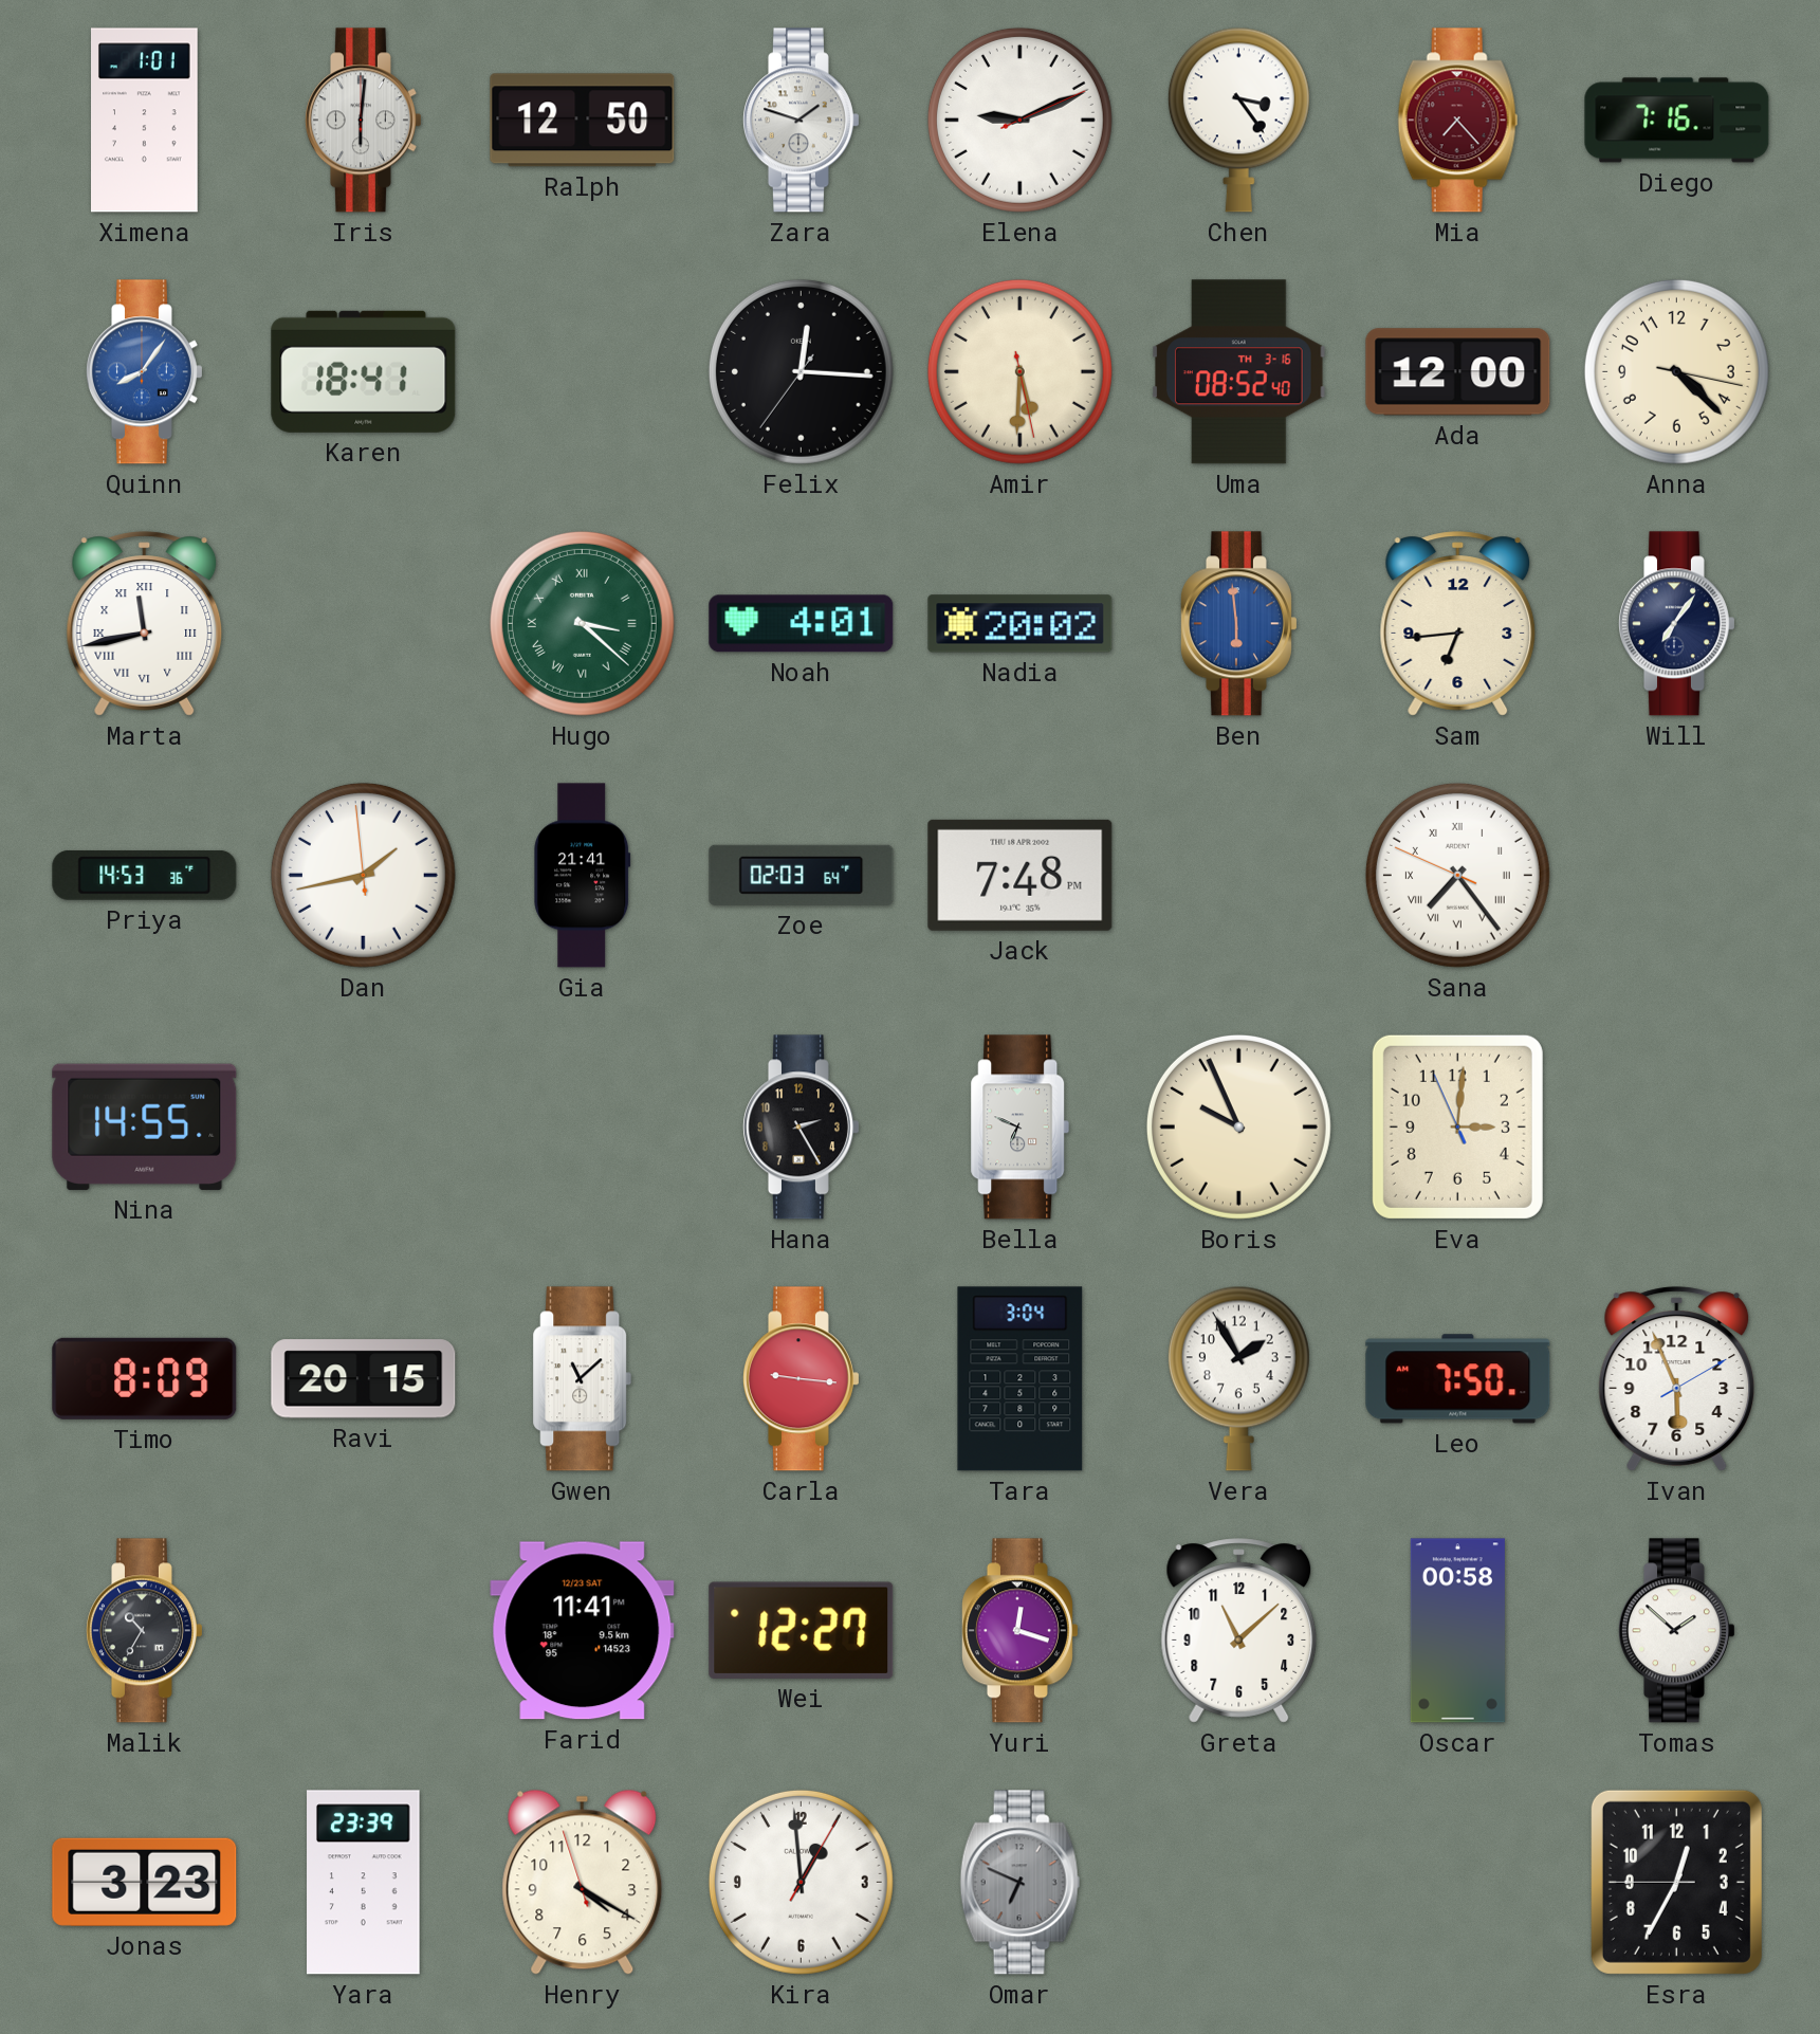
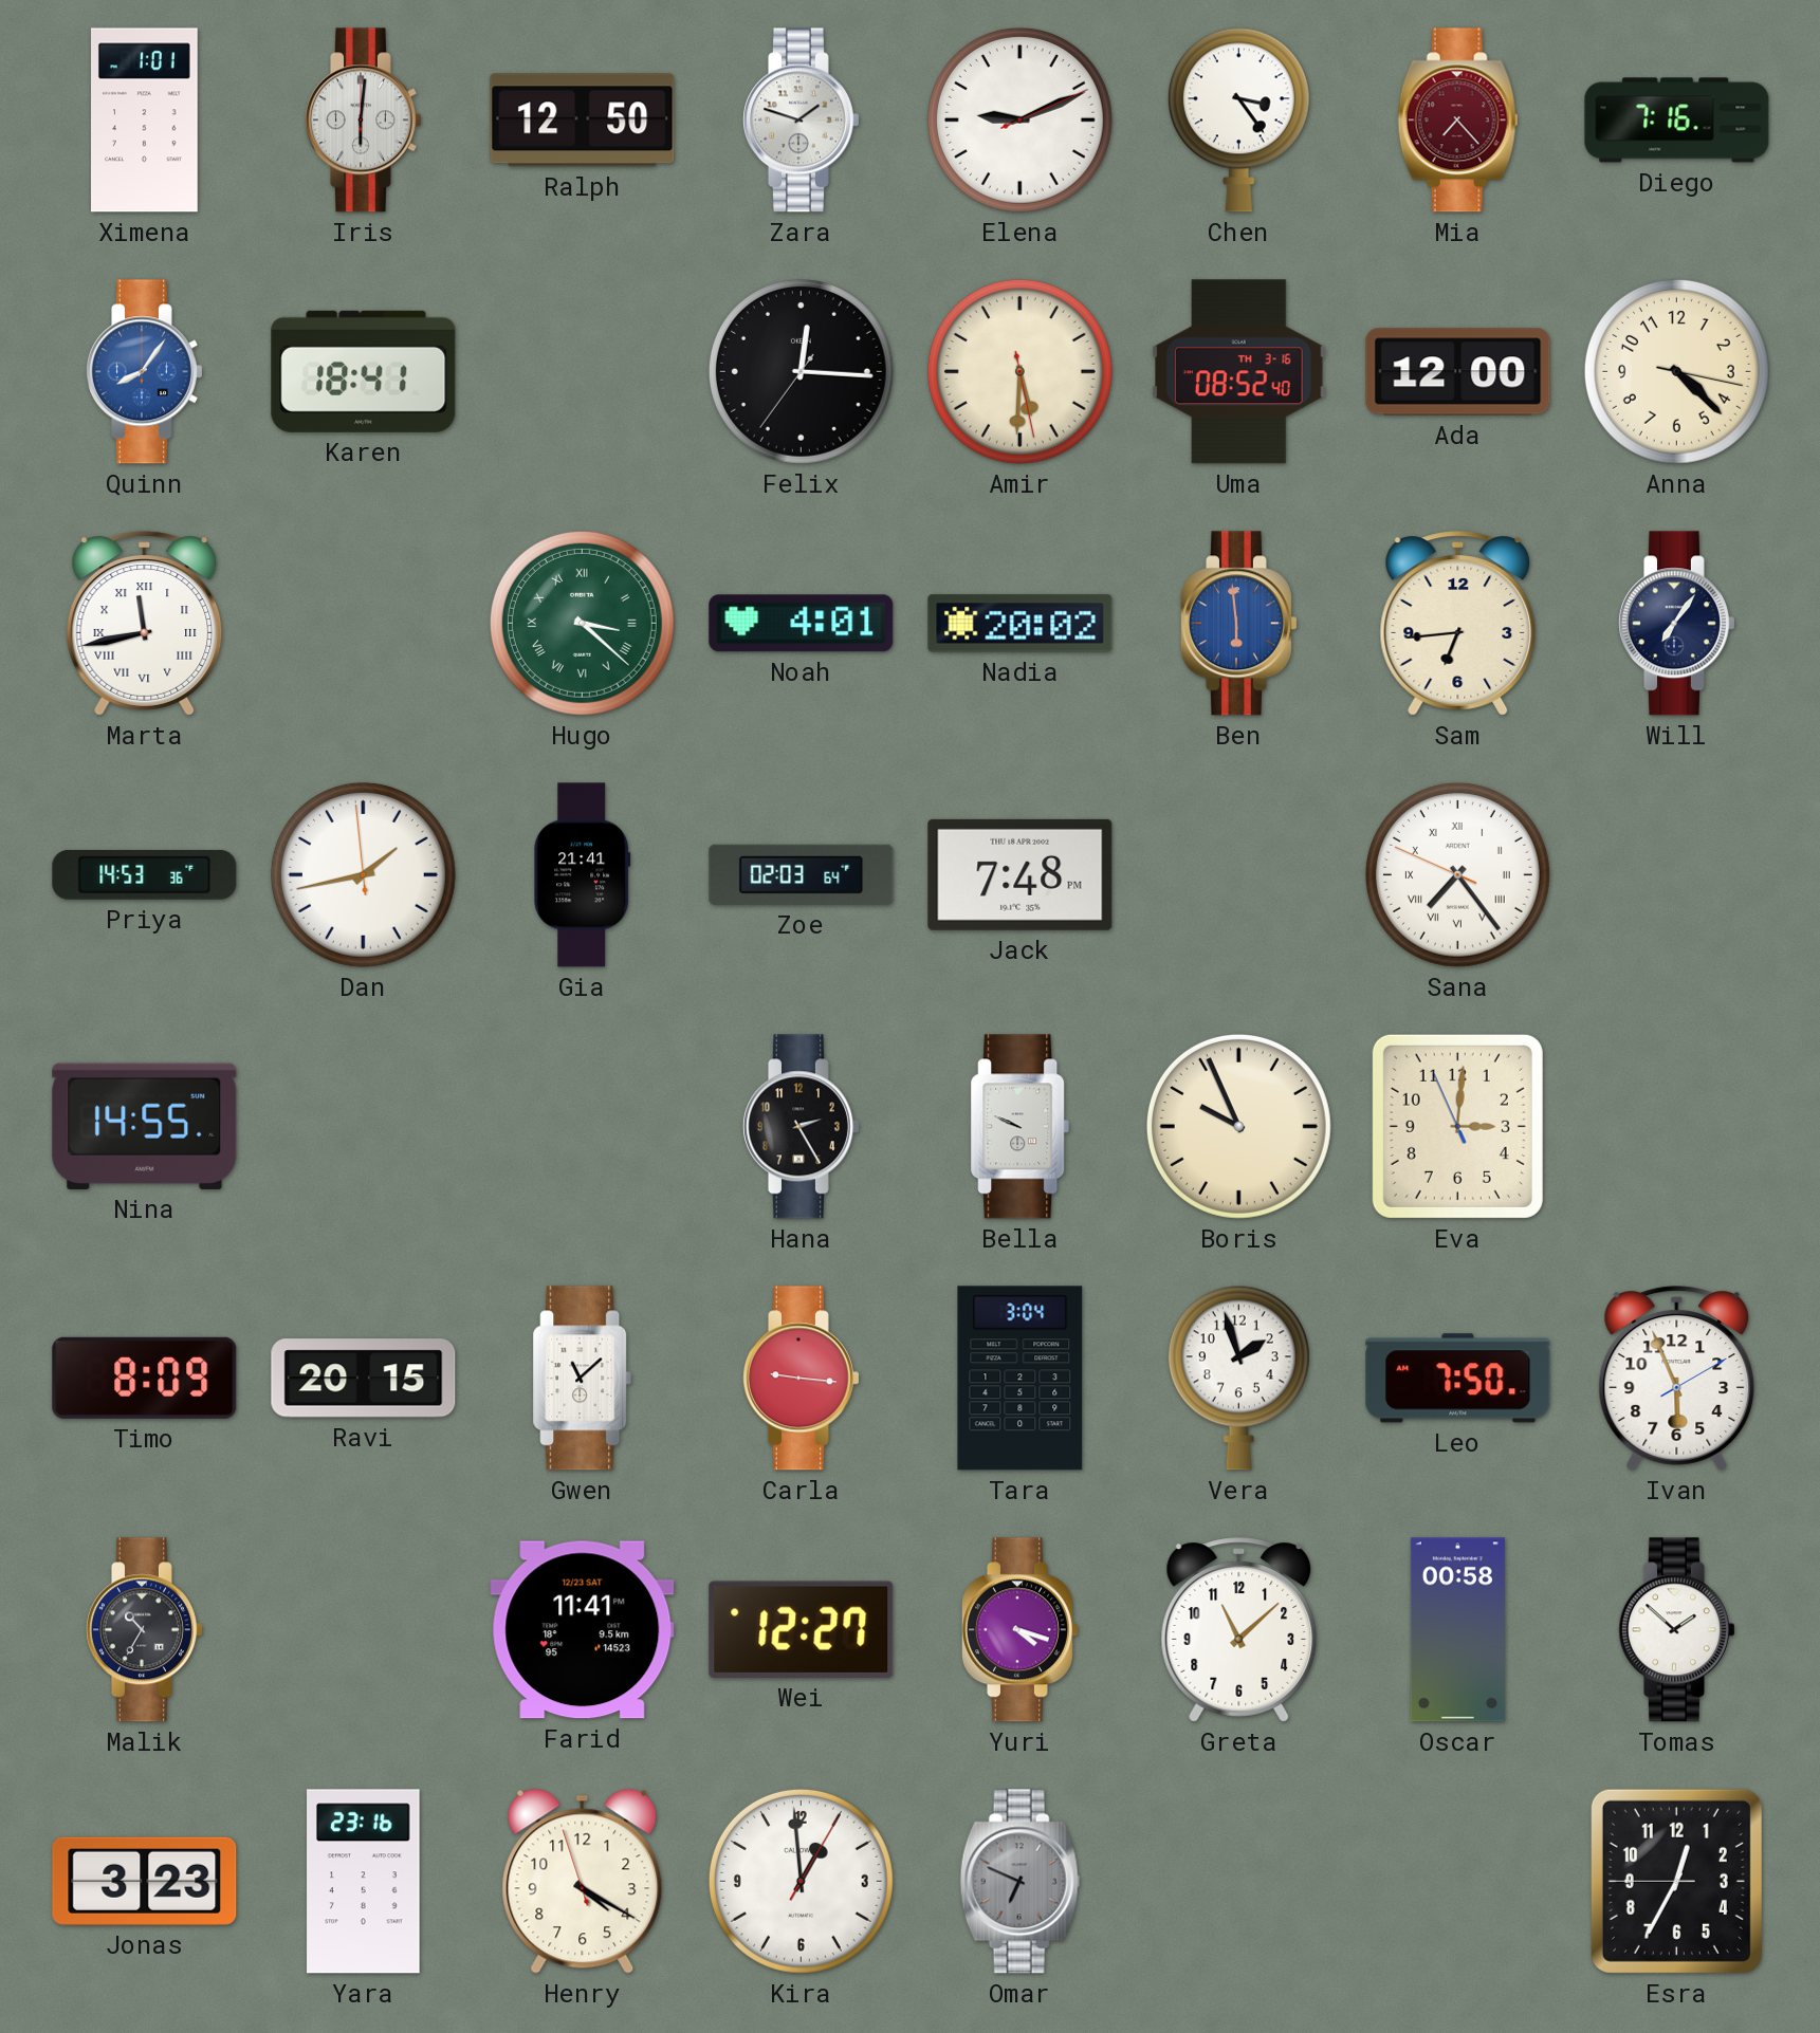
Bella: 6:49 -> 9:49
Vera: 1:55 -> 1:57
Yuri: 12:18 -> 4:18
Yara: 23:39 -> 23:16
